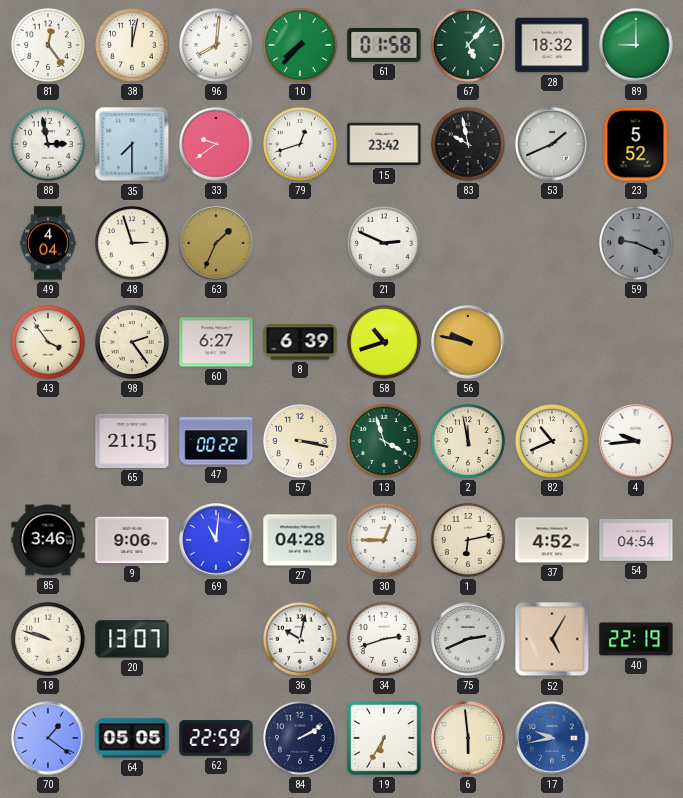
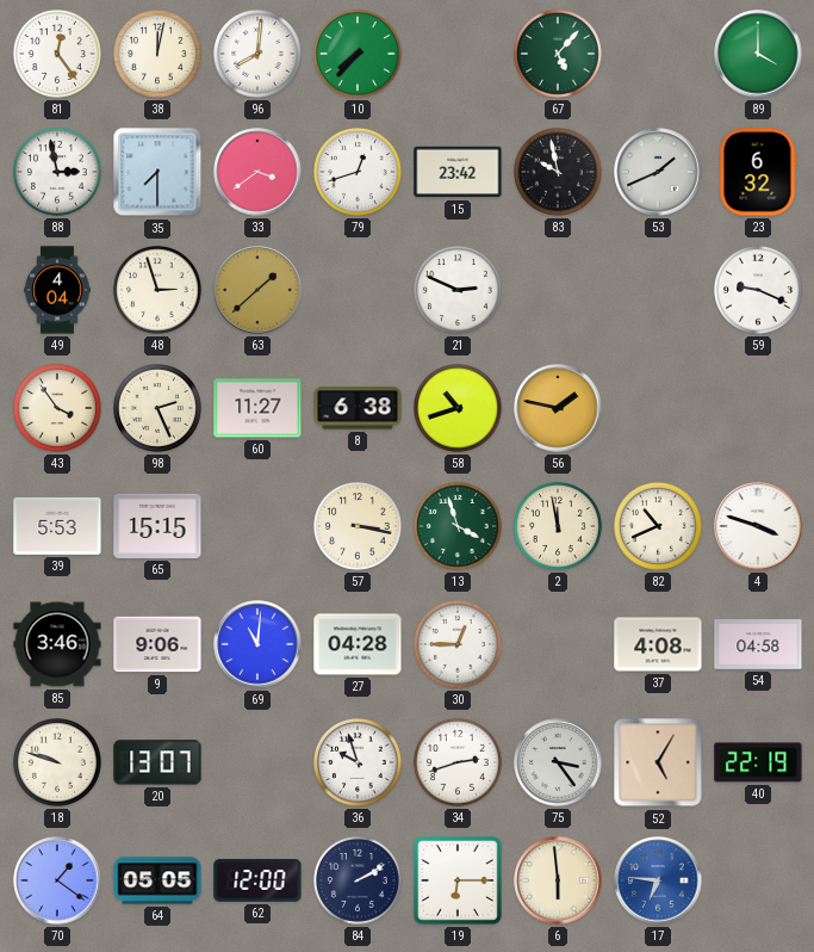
61: 01:58 -> none
28: 18:32 -> none
89: 9:00 -> 4:00
33: 9:39 -> 3:39
23: 5:52 -> 6:32
63: 1:34 -> 1:38
59 dial: grey -> white
98: 2:24 -> 2:26
60: 6:27 -> 11:27
8: 6:39 -> 6:38
56: 9:47 -> 1:47
39: none -> 5:53
65: 21:15 -> 15:15
47: 00:22 -> none
4: 9:44 -> 3:48
1: 6:13 -> none
37: 4:52 -> 4:08
54: 04:54 -> 04:58
36: 10:02 -> 9:57
75: 2:41 -> 3:24
62: 22:59 -> 12:00
19: 6:35 -> 6:15
17: 9:43 -> 6:46
